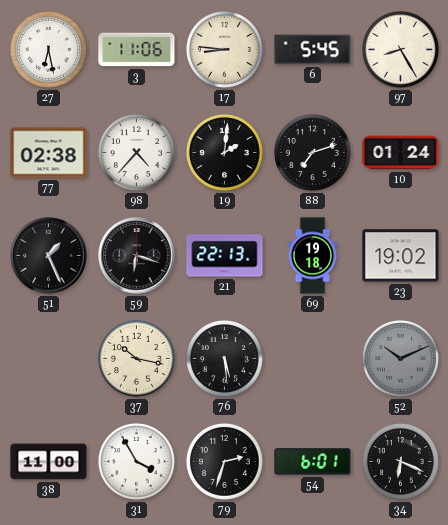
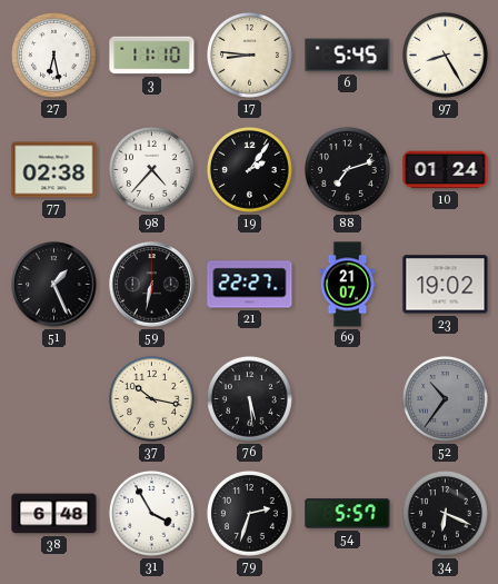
3: 11:06 -> 11:10
19: 2:01 -> 2:06
59: 6:18 -> 6:32
21: 22:13 -> 22:27
69: 19:18 -> 21:07
52: 10:11 -> 10:36
38: 11:00 -> 6:48
54: 6:01 -> 5:57
